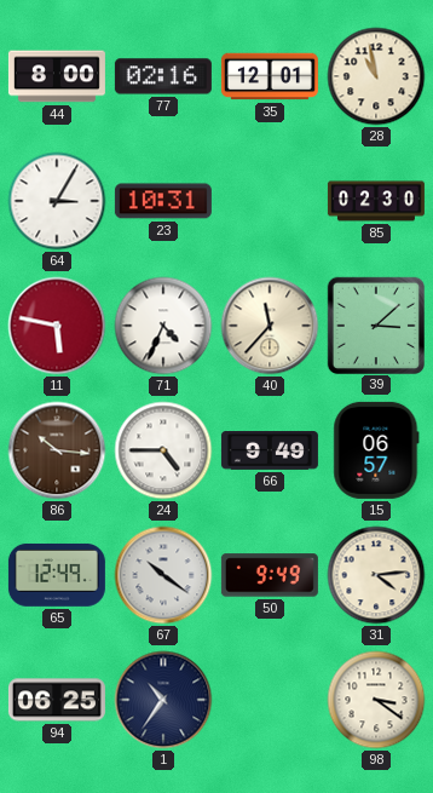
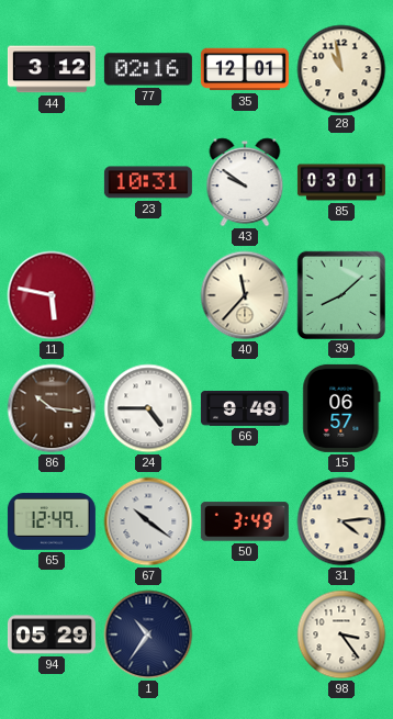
44: 8:00 -> 3:12
64: 3:05 -> none
43: none -> 9:51
85: 02:30 -> 03:01
71: 4:34 -> none
39: 3:08 -> 8:08
50: 9:49 -> 3:49
94: 06:25 -> 05:29
98: 3:21 -> 3:24
